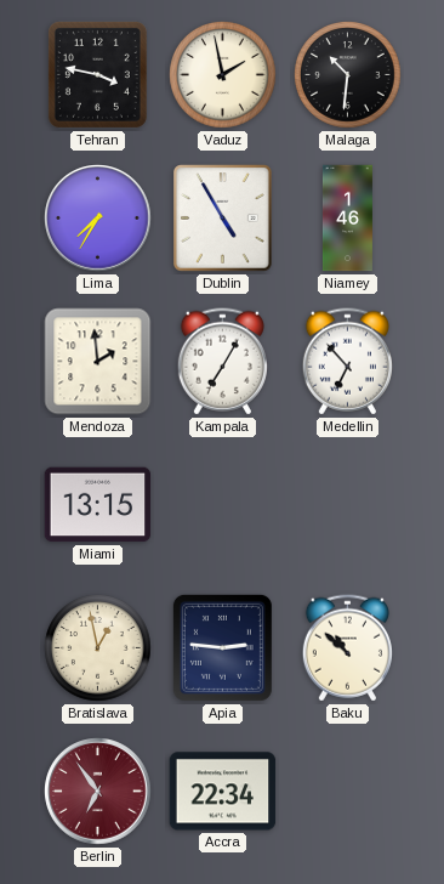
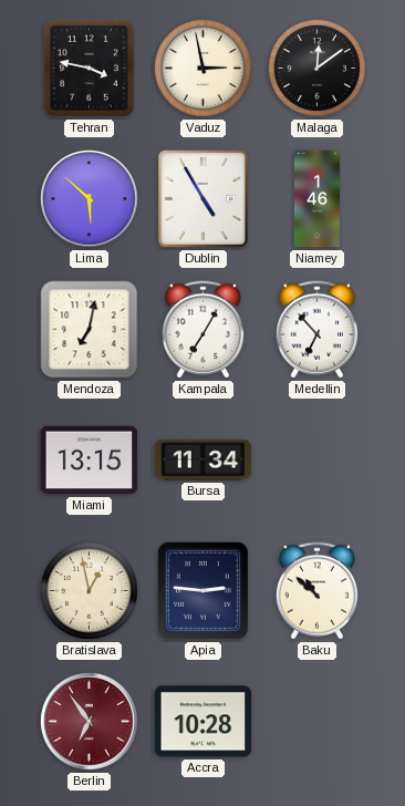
Vaduz: 1:58 -> 2:58
Malaga: 10:31 -> 12:09
Lima: 7:35 -> 5:52
Mendoza: 1:59 -> 7:02
Bursa: none -> 11:34
Accra: 22:34 -> 10:28
